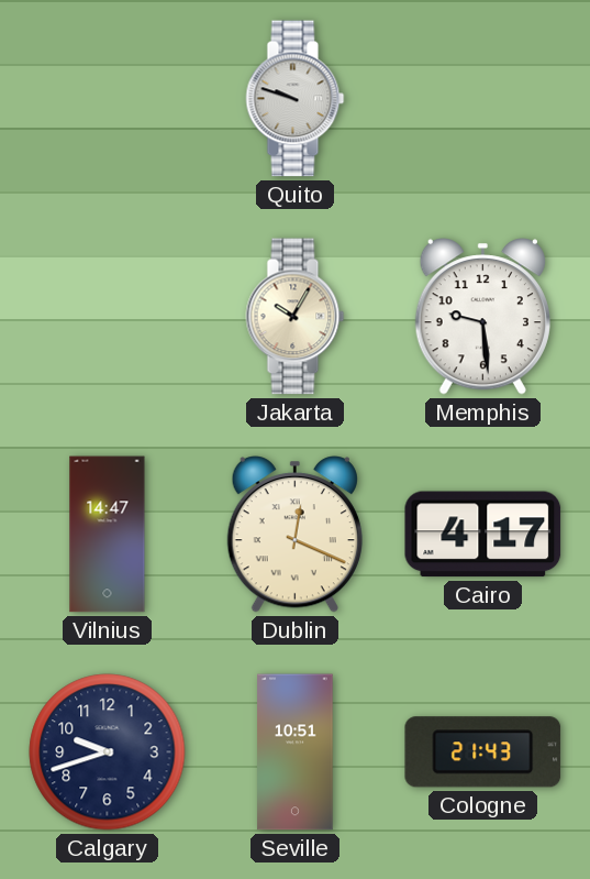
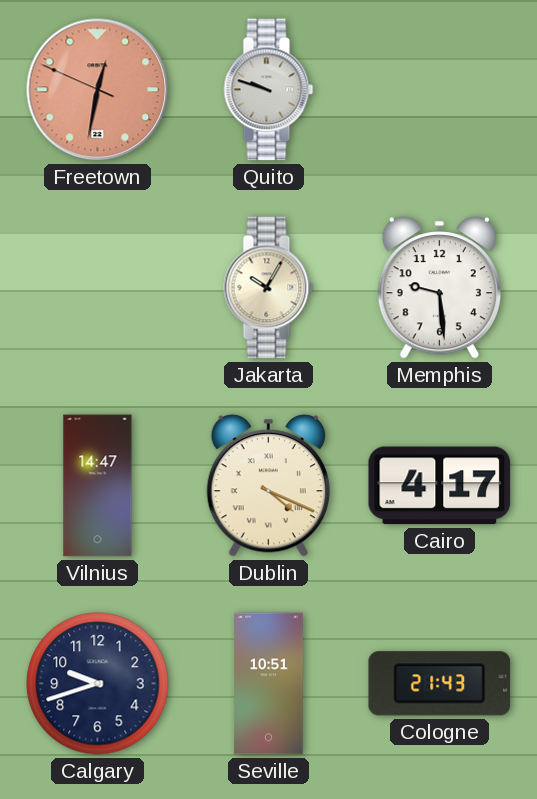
Freetown: none -> 12:31
Dublin: 12:19 -> 4:19
